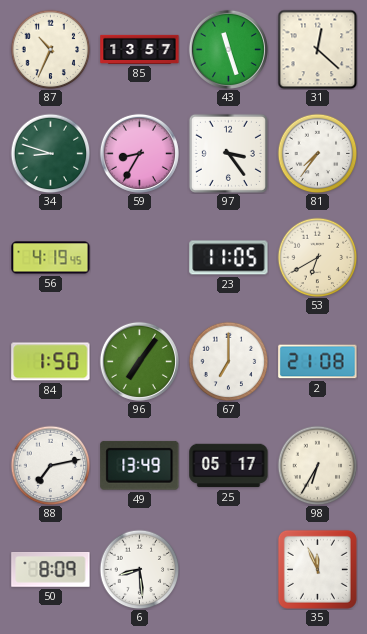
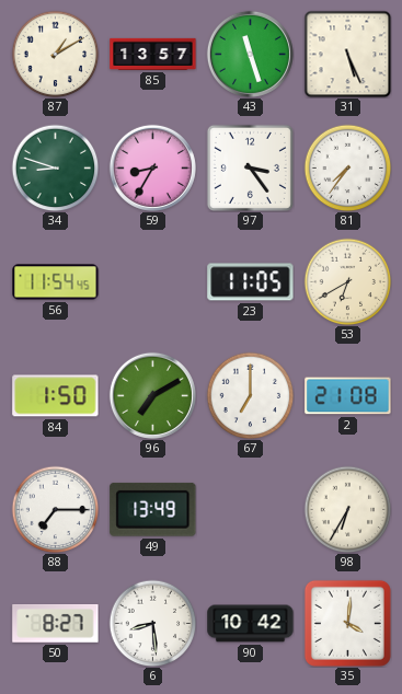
87: 10:34 -> 1:10
31: 12:22 -> 5:26
56: 4:19 -> 11:54
96: 7:06 -> 7:10
88: 7:13 -> 7:15
25: 05:17 -> none
50: 8:09 -> 8:27
90: none -> 10:42
35: 11:56 -> 4:01
